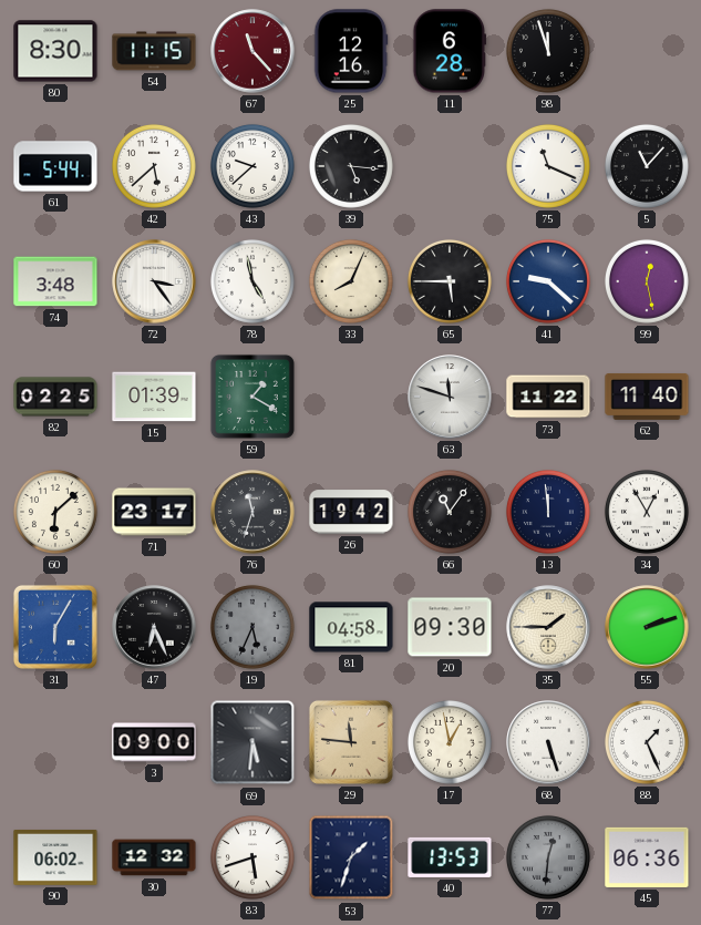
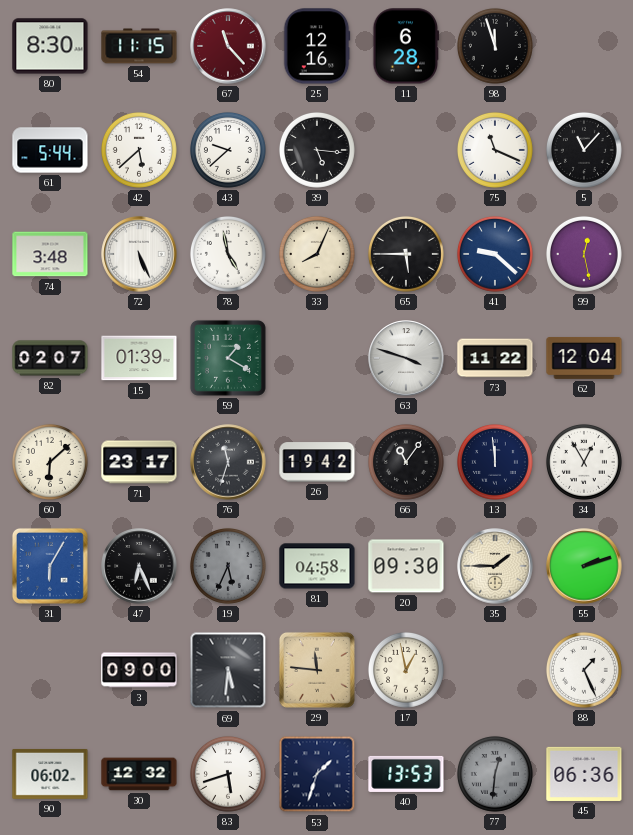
72: 3:24 -> 5:26
82: 02:25 -> 02:07
63: 11:48 -> 3:48
62: 11:40 -> 12:04
68: 5:27 -> none
